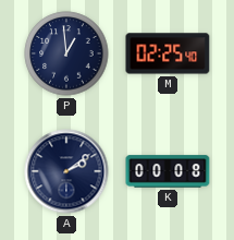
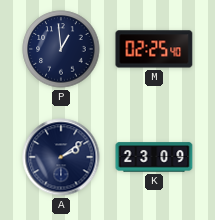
K: 00:08 -> 23:09
